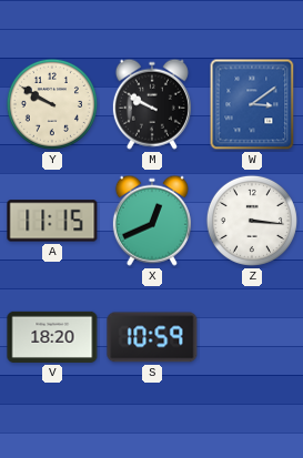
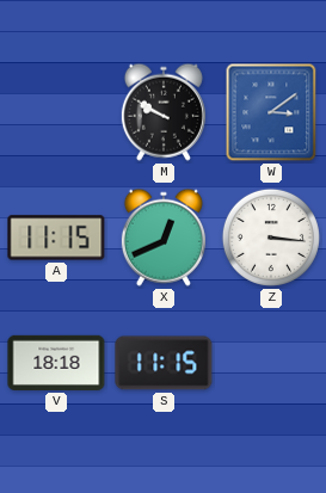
Y: 9:50 -> none
V: 18:20 -> 18:18
S: 10:59 -> 11:15
